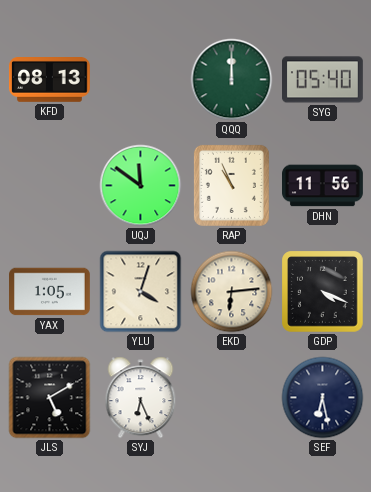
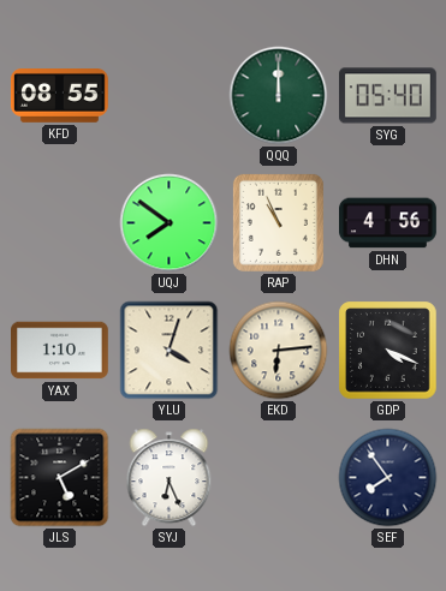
KFD: 08:13 -> 08:55
UQJ: 11:51 -> 7:51
DHN: 11:56 -> 4:56
YAX: 1:05 -> 1:10
SEF: 6:28 -> 7:54
